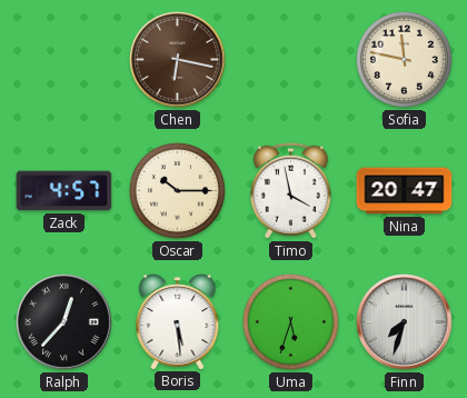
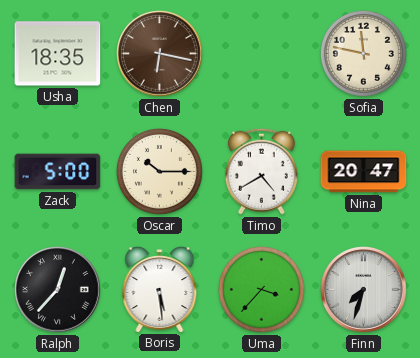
Usha: none -> 18:35
Zack: 4:57 -> 5:00
Timo: 3:58 -> 4:40
Uma: 5:33 -> 3:37
